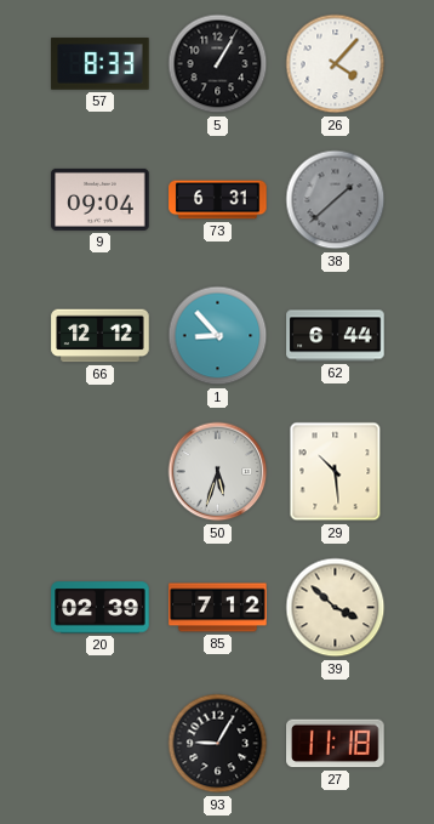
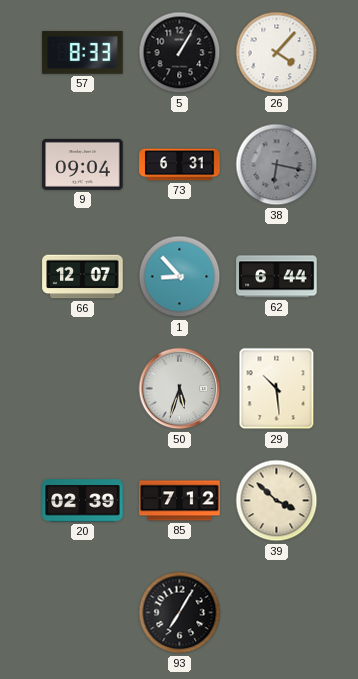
38: 1:38 -> 6:17
66: 12:12 -> 12:07
93: 9:05 -> 7:05
27: 11:18 -> none
